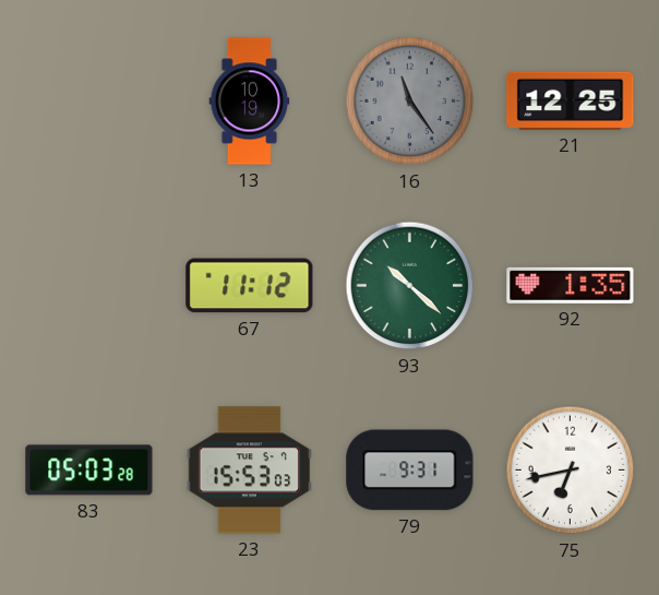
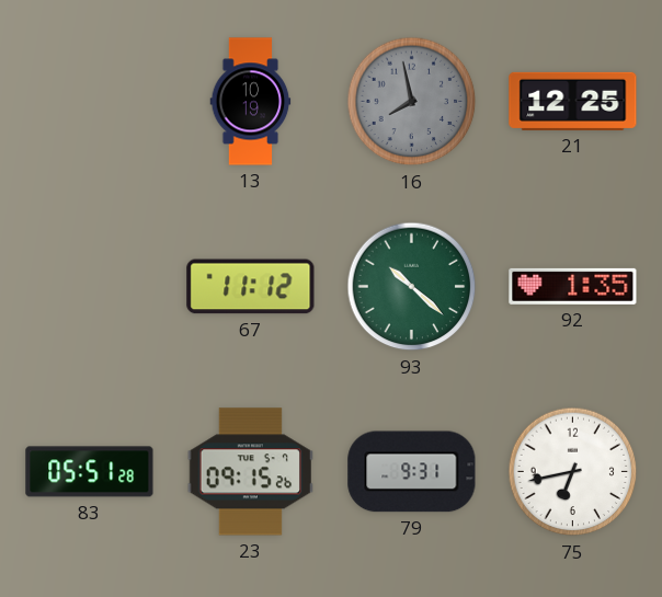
16: 11:24 -> 7:58
83: 05:03 -> 05:51
23: 15:53 -> 09:15
